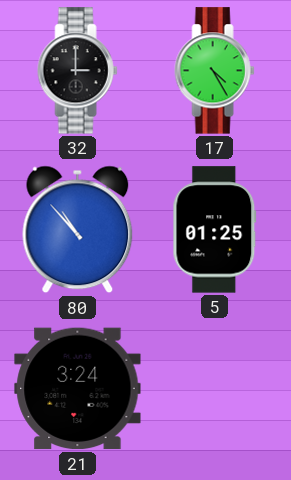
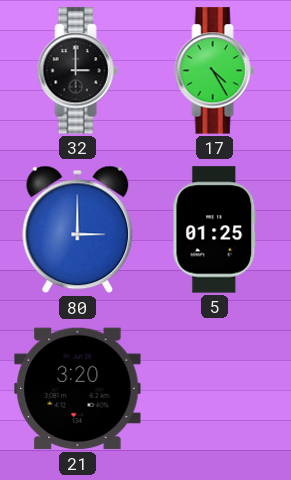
80: 10:53 -> 3:00
21: 3:24 -> 3:20
